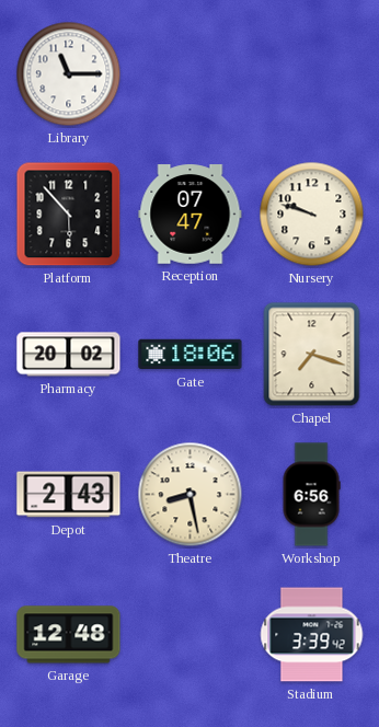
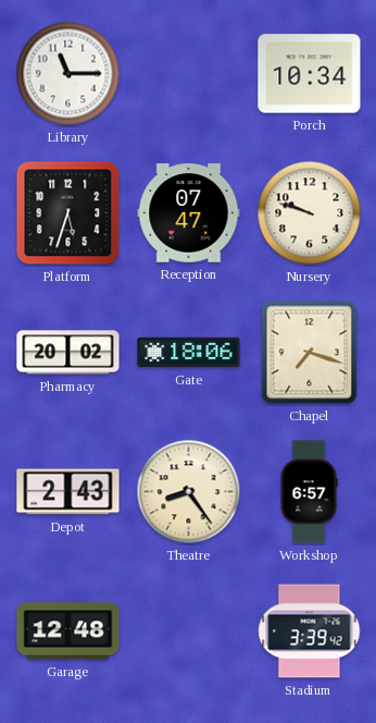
Porch: none -> 10:34
Platform: 5:53 -> 5:33
Theatre: 8:28 -> 8:24
Workshop: 6:56 -> 6:57
